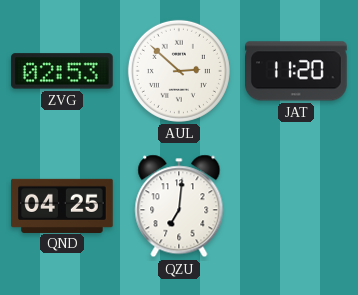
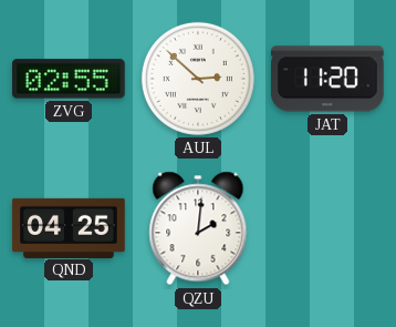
ZVG: 02:53 -> 02:55
QZU: 7:01 -> 2:01
